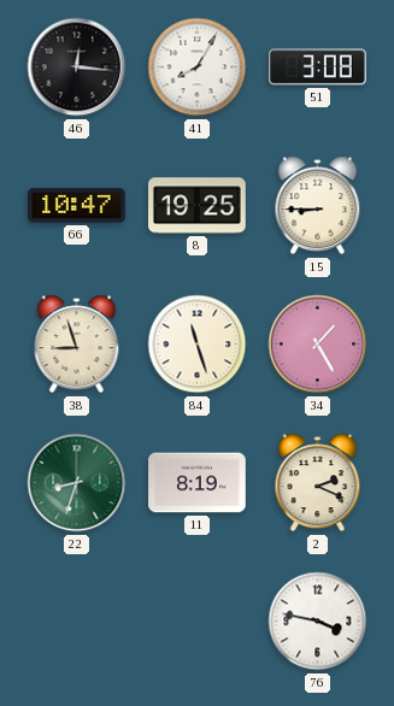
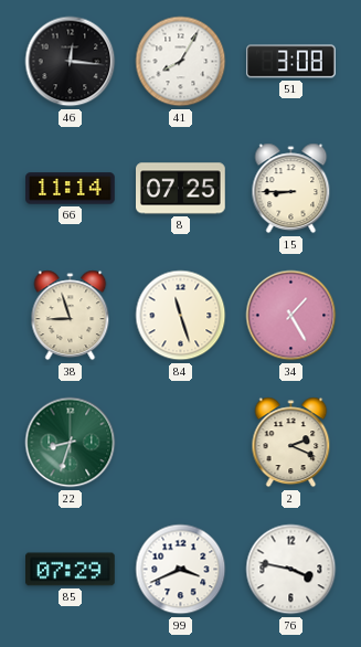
66: 10:47 -> 11:14
8: 19:25 -> 07:25
11: 8:19 -> none
85: none -> 07:29
99: none -> 3:41
